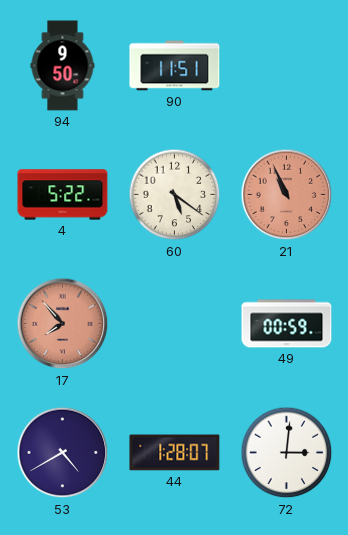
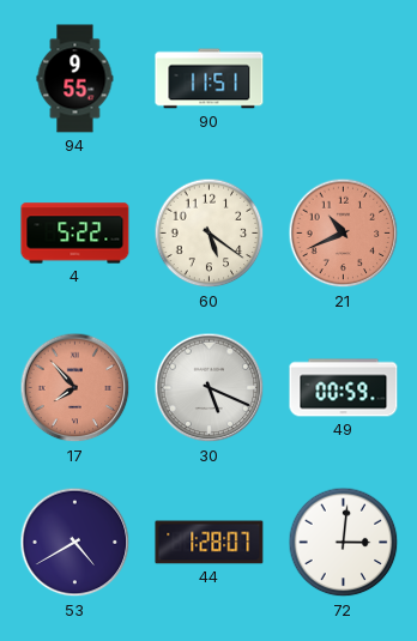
94: 9:50 -> 9:55
21: 10:56 -> 10:41
30: none -> 5:19
